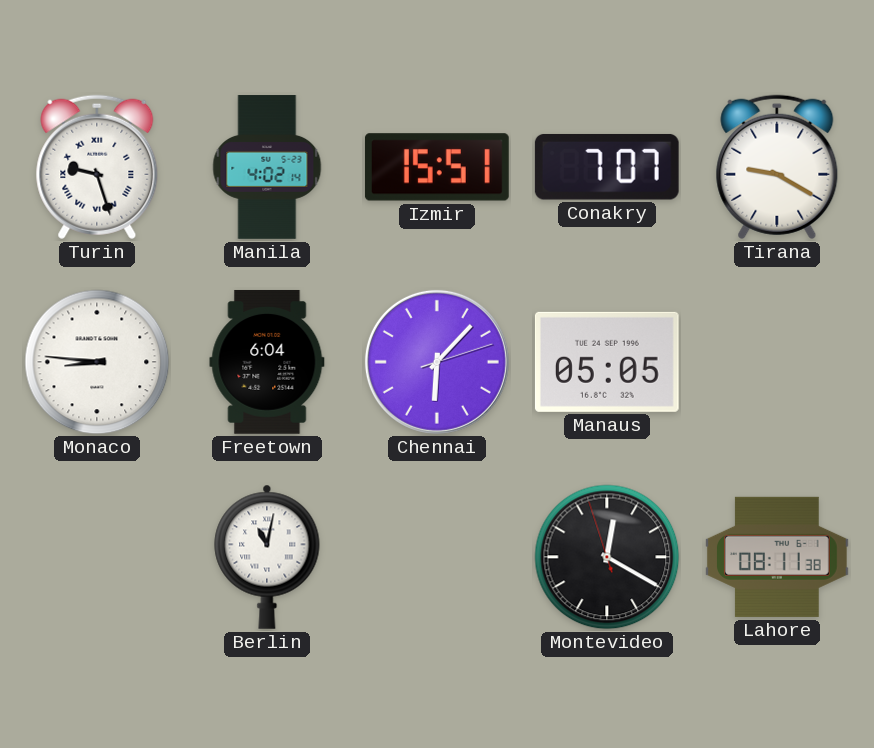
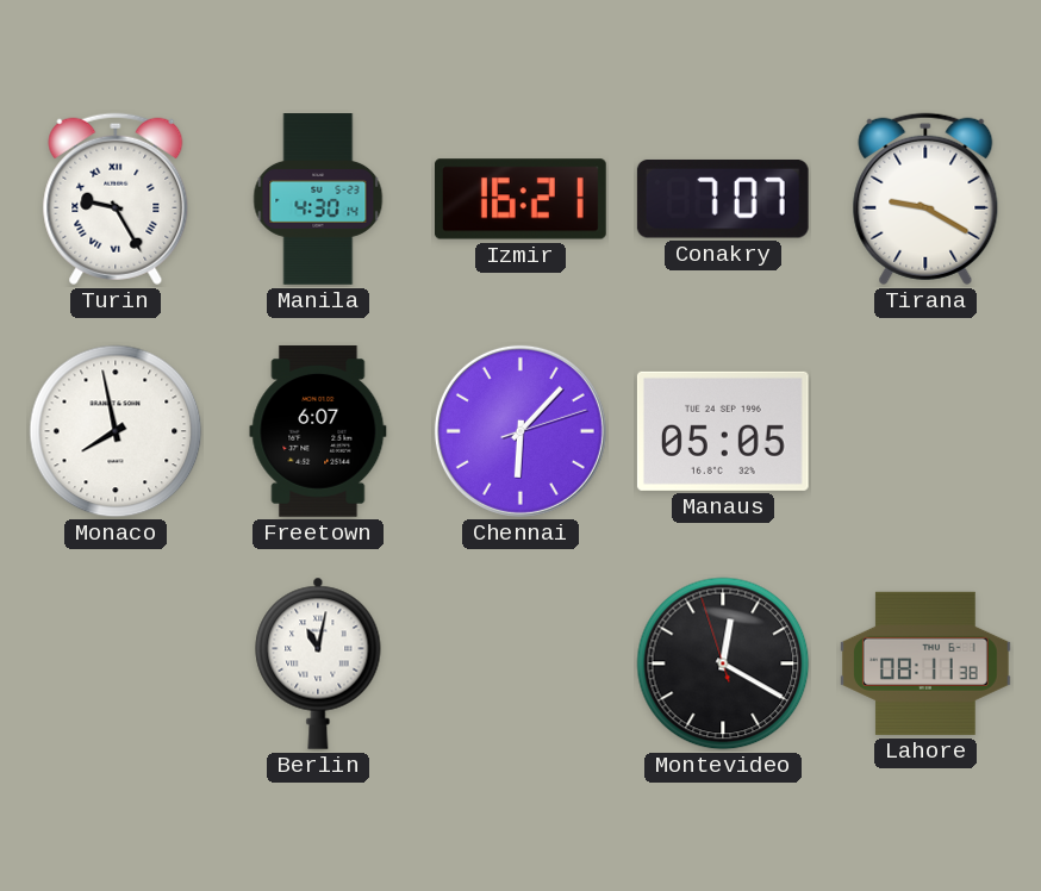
Turin: 9:27 -> 9:25
Manila: 4:02 -> 4:30
Izmir: 15:51 -> 16:21
Monaco: 8:46 -> 7:58
Freetown: 6:04 -> 6:07
